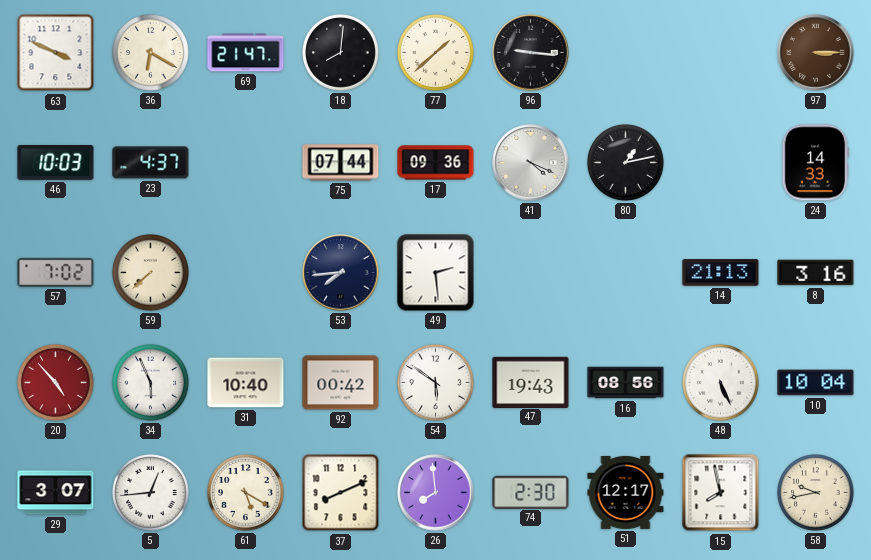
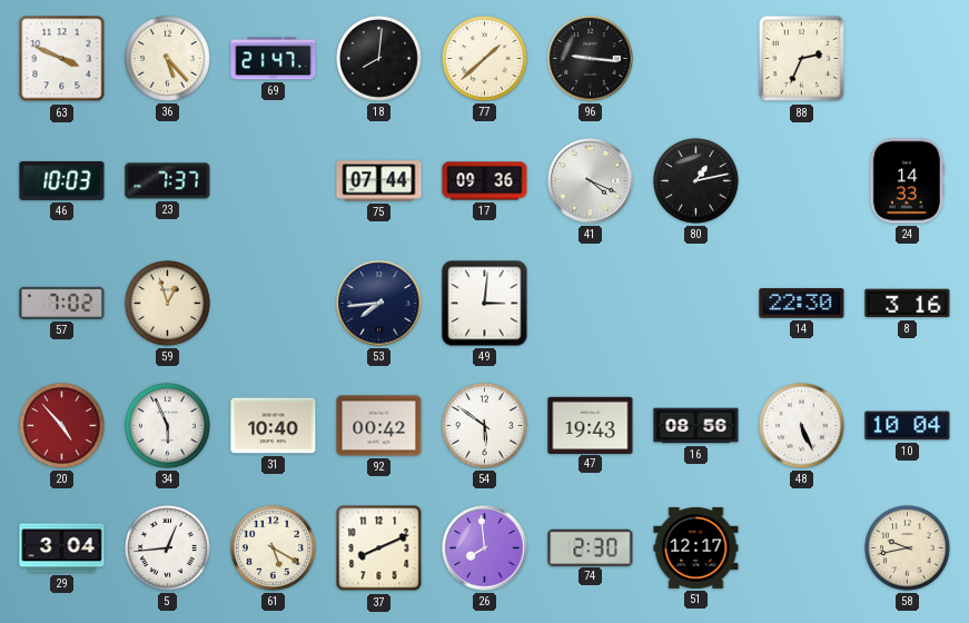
36: 6:20 -> 5:23
88: none -> 2:34
97: 3:15 -> none
23: 4:37 -> 7:37
59: 7:38 -> 12:57
49: 2:29 -> 3:01
14: 21:13 -> 22:30
29: 3:07 -> 3:04
15: 7:58 -> none
